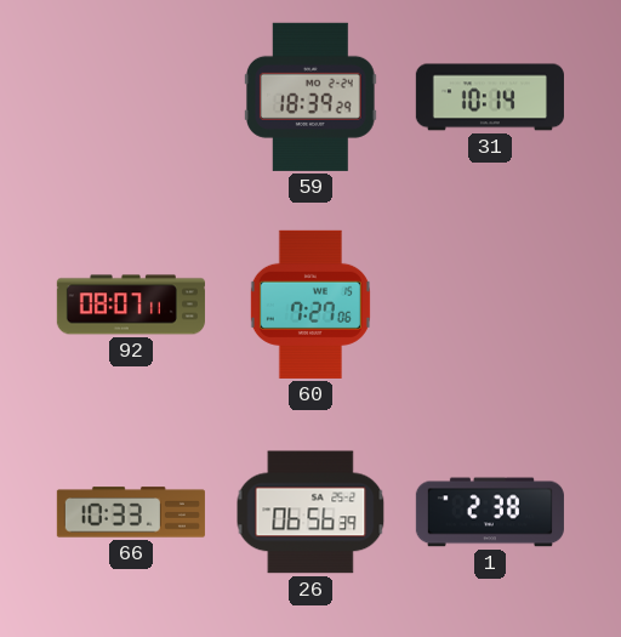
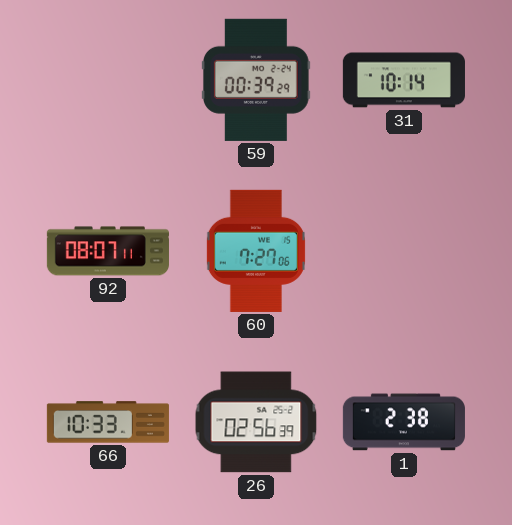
59: 18:39 -> 00:39
26: 06:56 -> 02:56
